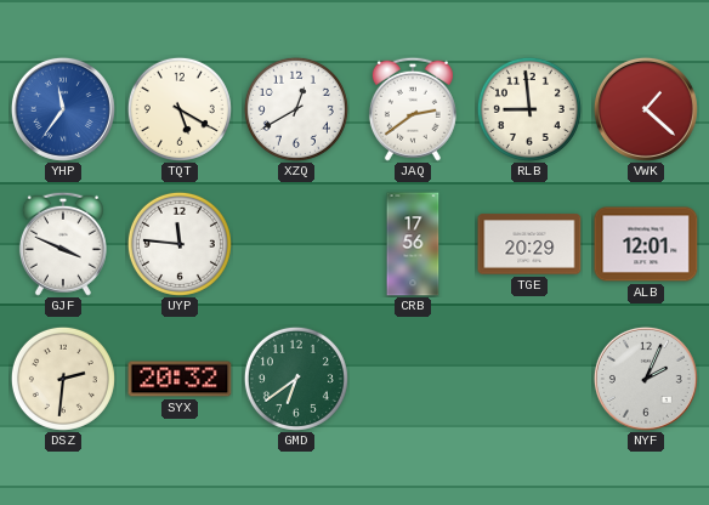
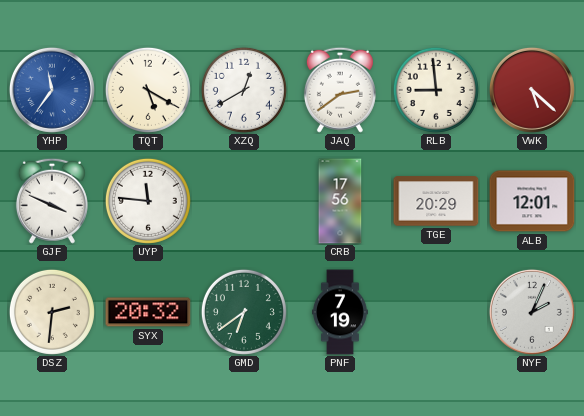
VWK: 1:22 -> 5:22
PNF: none -> 7:19
